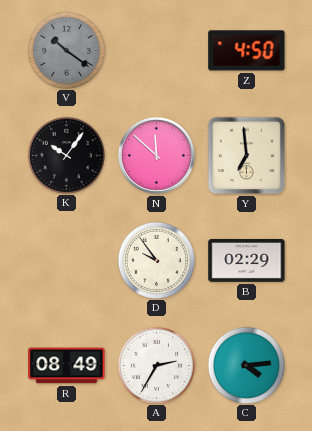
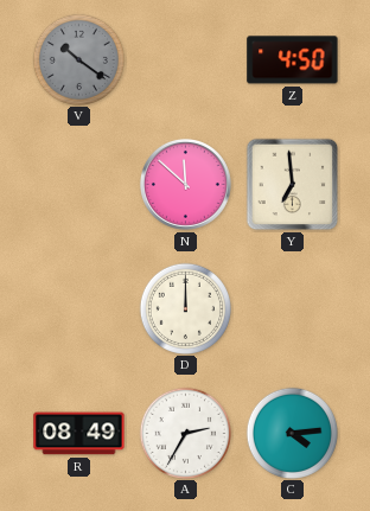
K: 10:06 -> none
D: 9:54 -> 12:00
B: 02:29 -> none
